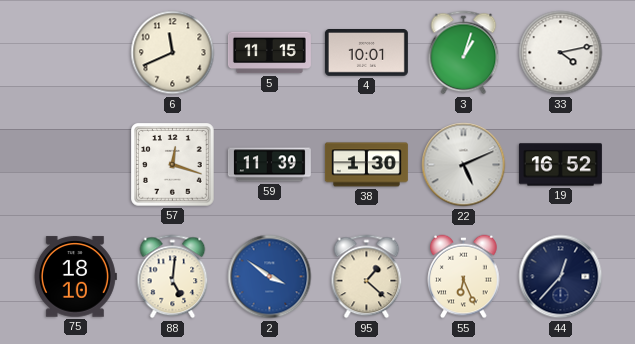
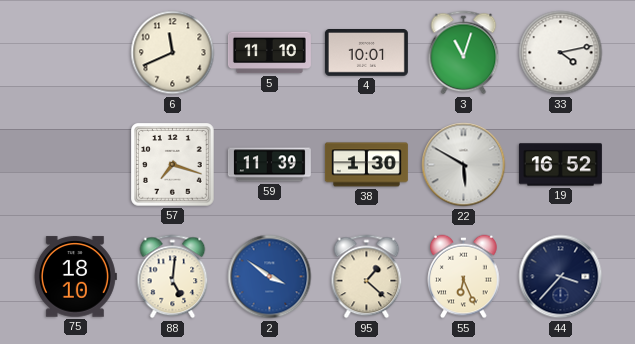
5: 11:15 -> 11:10
3: 1:03 -> 11:03
57: 12:18 -> 7:18
22: 5:11 -> 5:50
44: 12:37 -> 3:37
